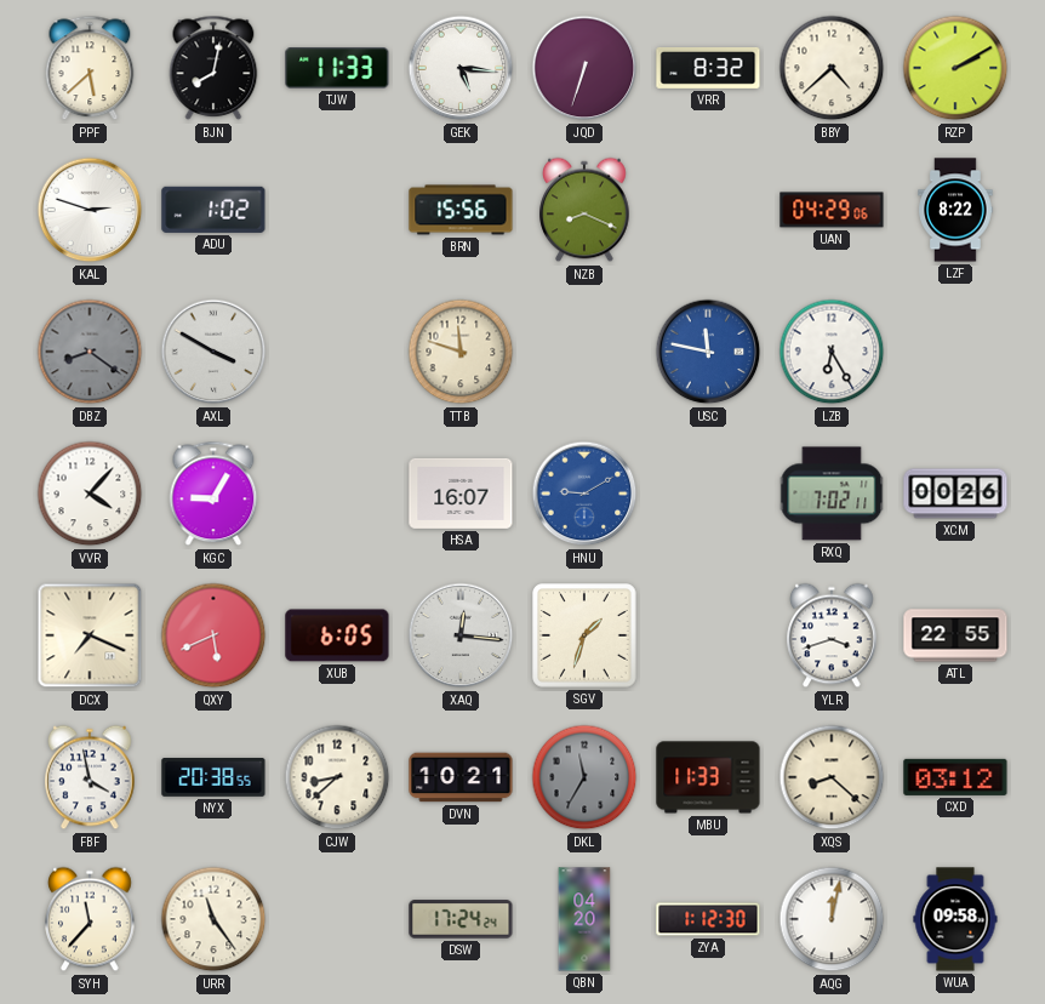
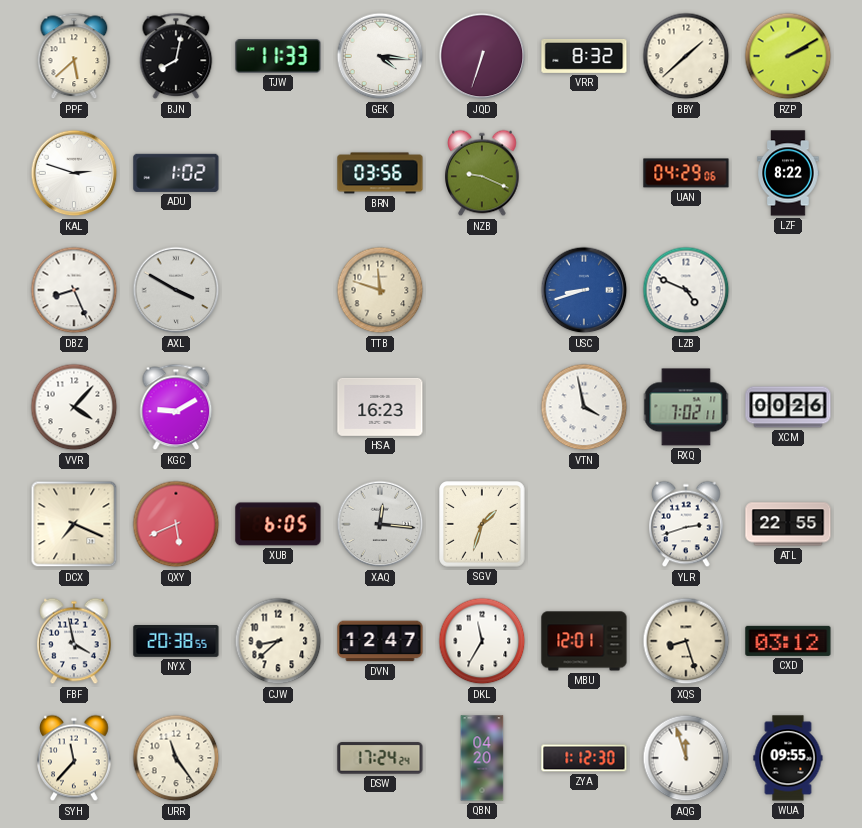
GEK: 5:16 -> 4:16
BBY: 4:38 -> 1:38
BRN: 15:56 -> 03:56
NZB: 8:19 -> 9:19
DBZ: 8:21 -> 8:26
DBZ dial: grey -> white
USC: 11:47 -> 8:42
LZB: 6:25 -> 4:49
KGC: 9:05 -> 9:10
HSA: 16:07 -> 16:23
HNU: 9:10 -> none
VTN: none -> 3:58
YLR: 3:42 -> 2:42
DVN: 10:21 -> 12:47
DKL dial: grey -> white
MBU: 11:33 -> 12:01
XQS: 8:22 -> 8:27
AQG: 12:02 -> 11:57
WUA: 09:58 -> 09:55
